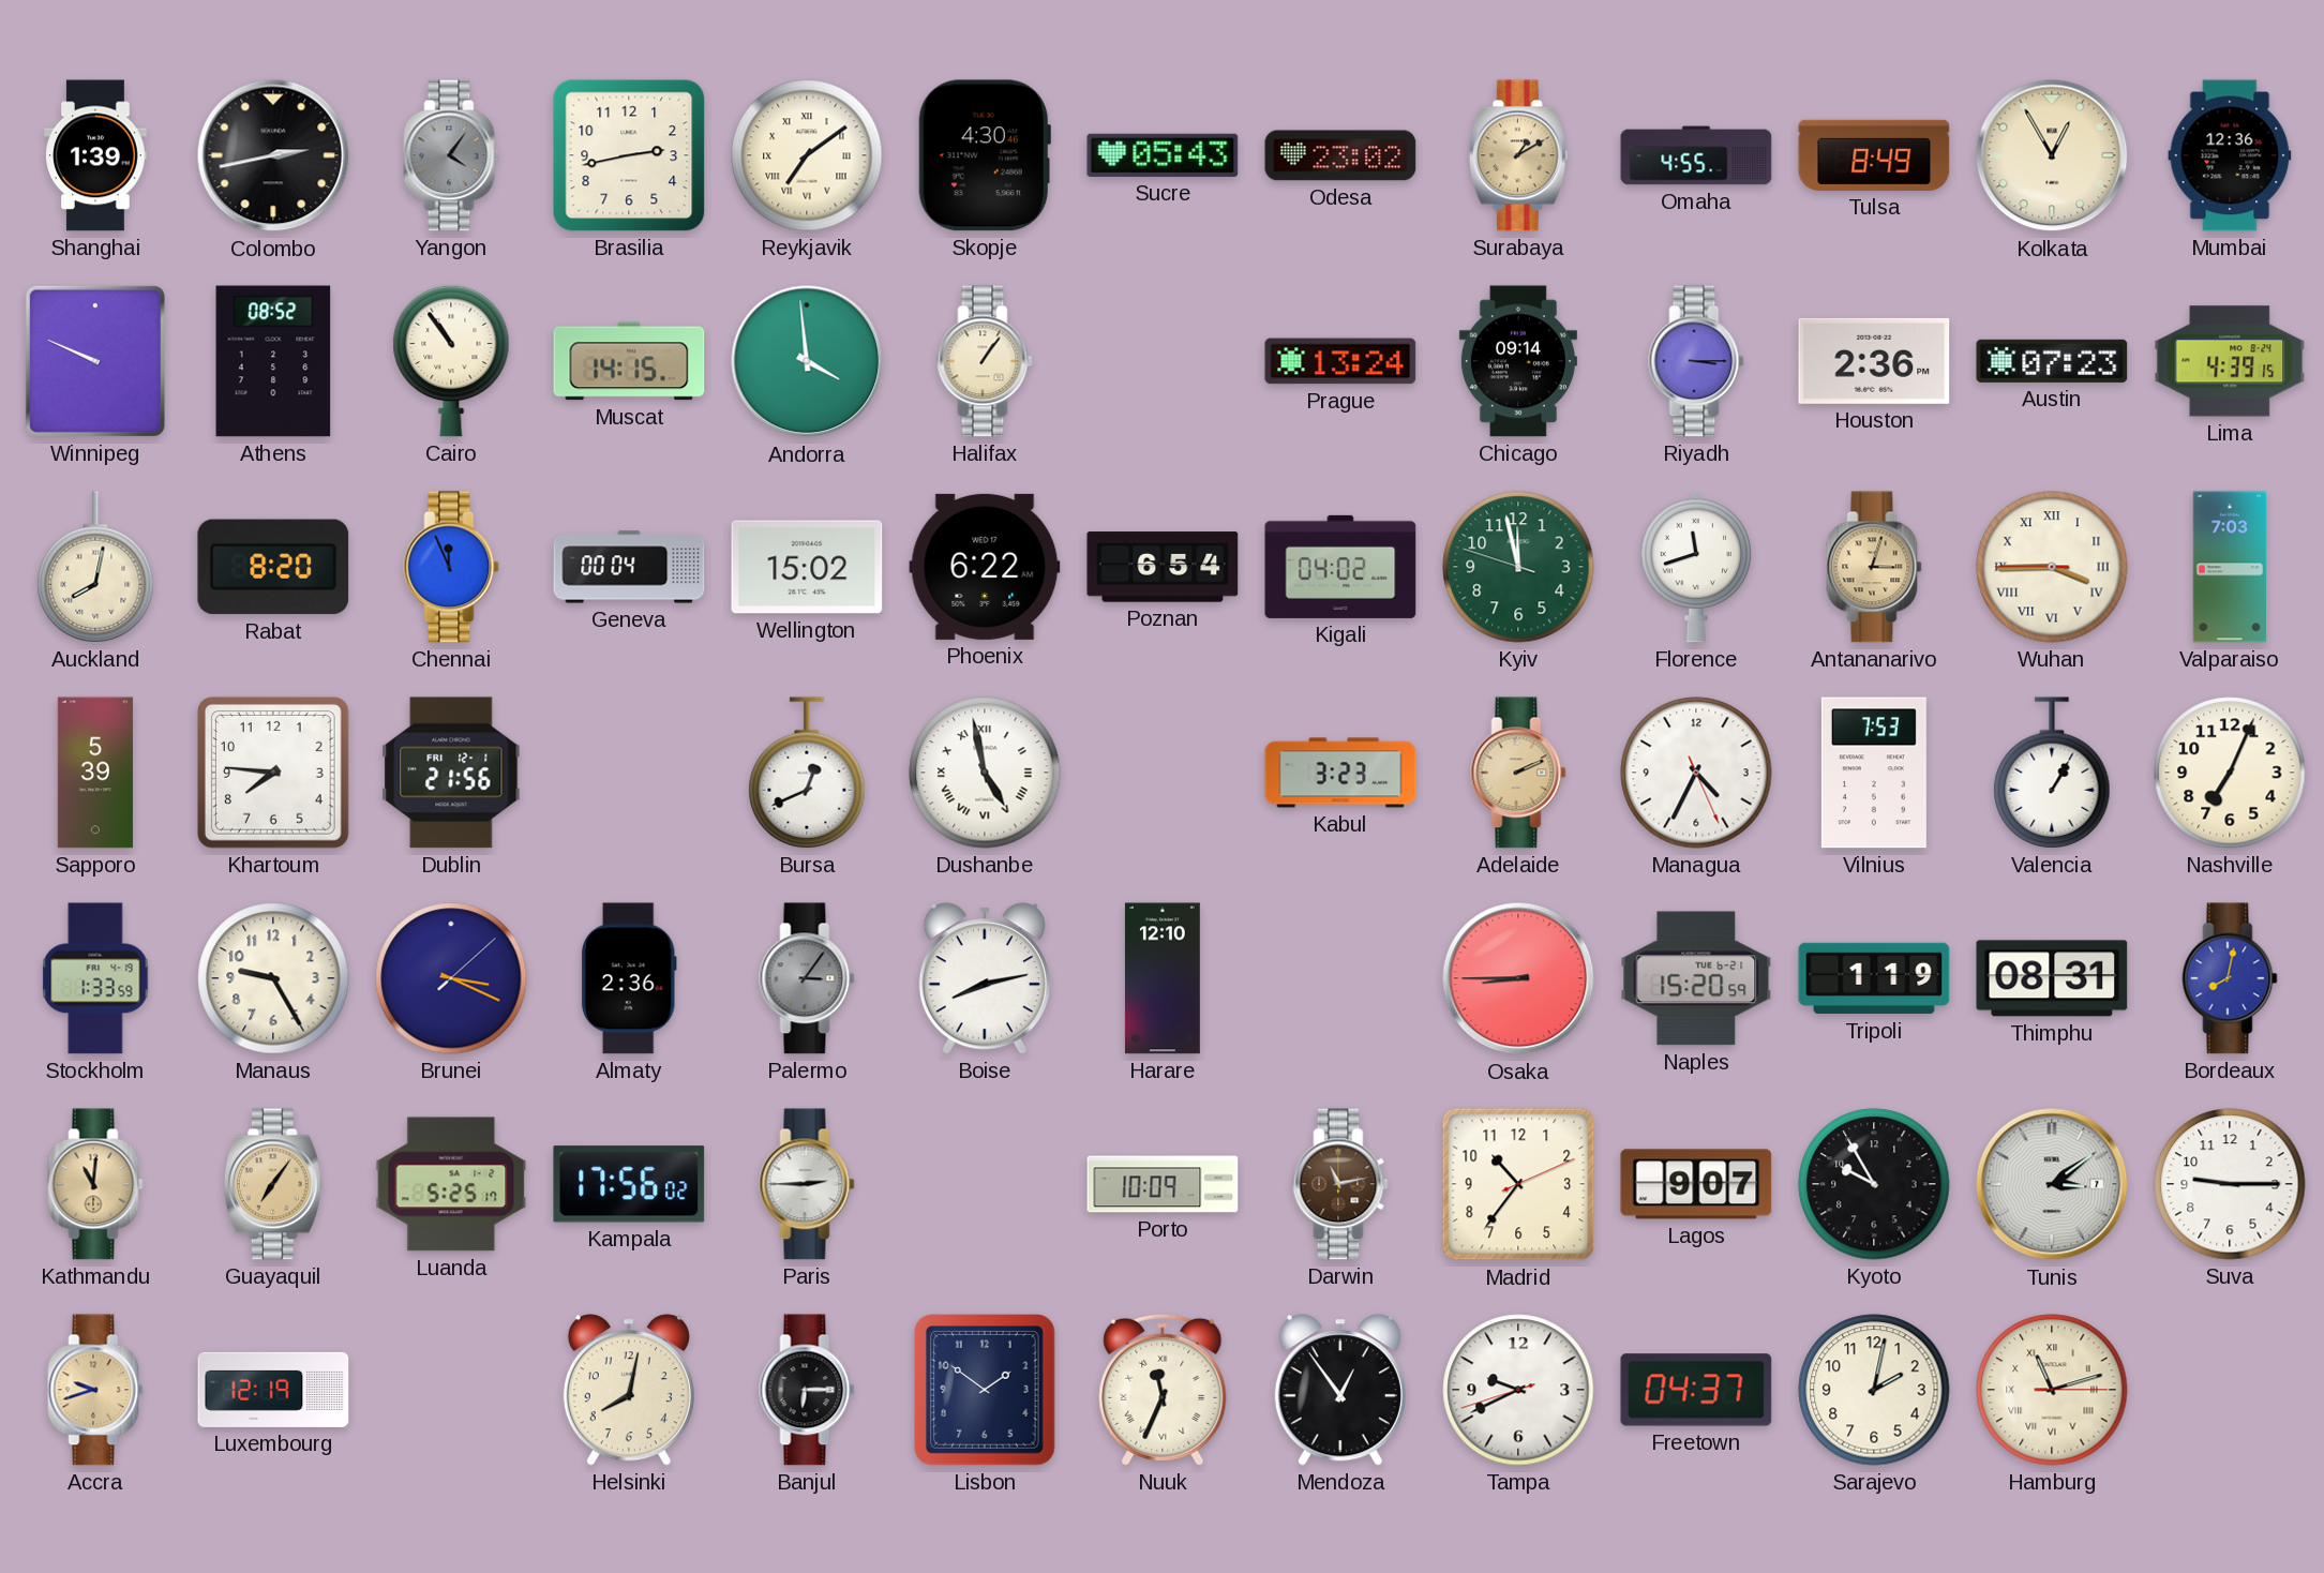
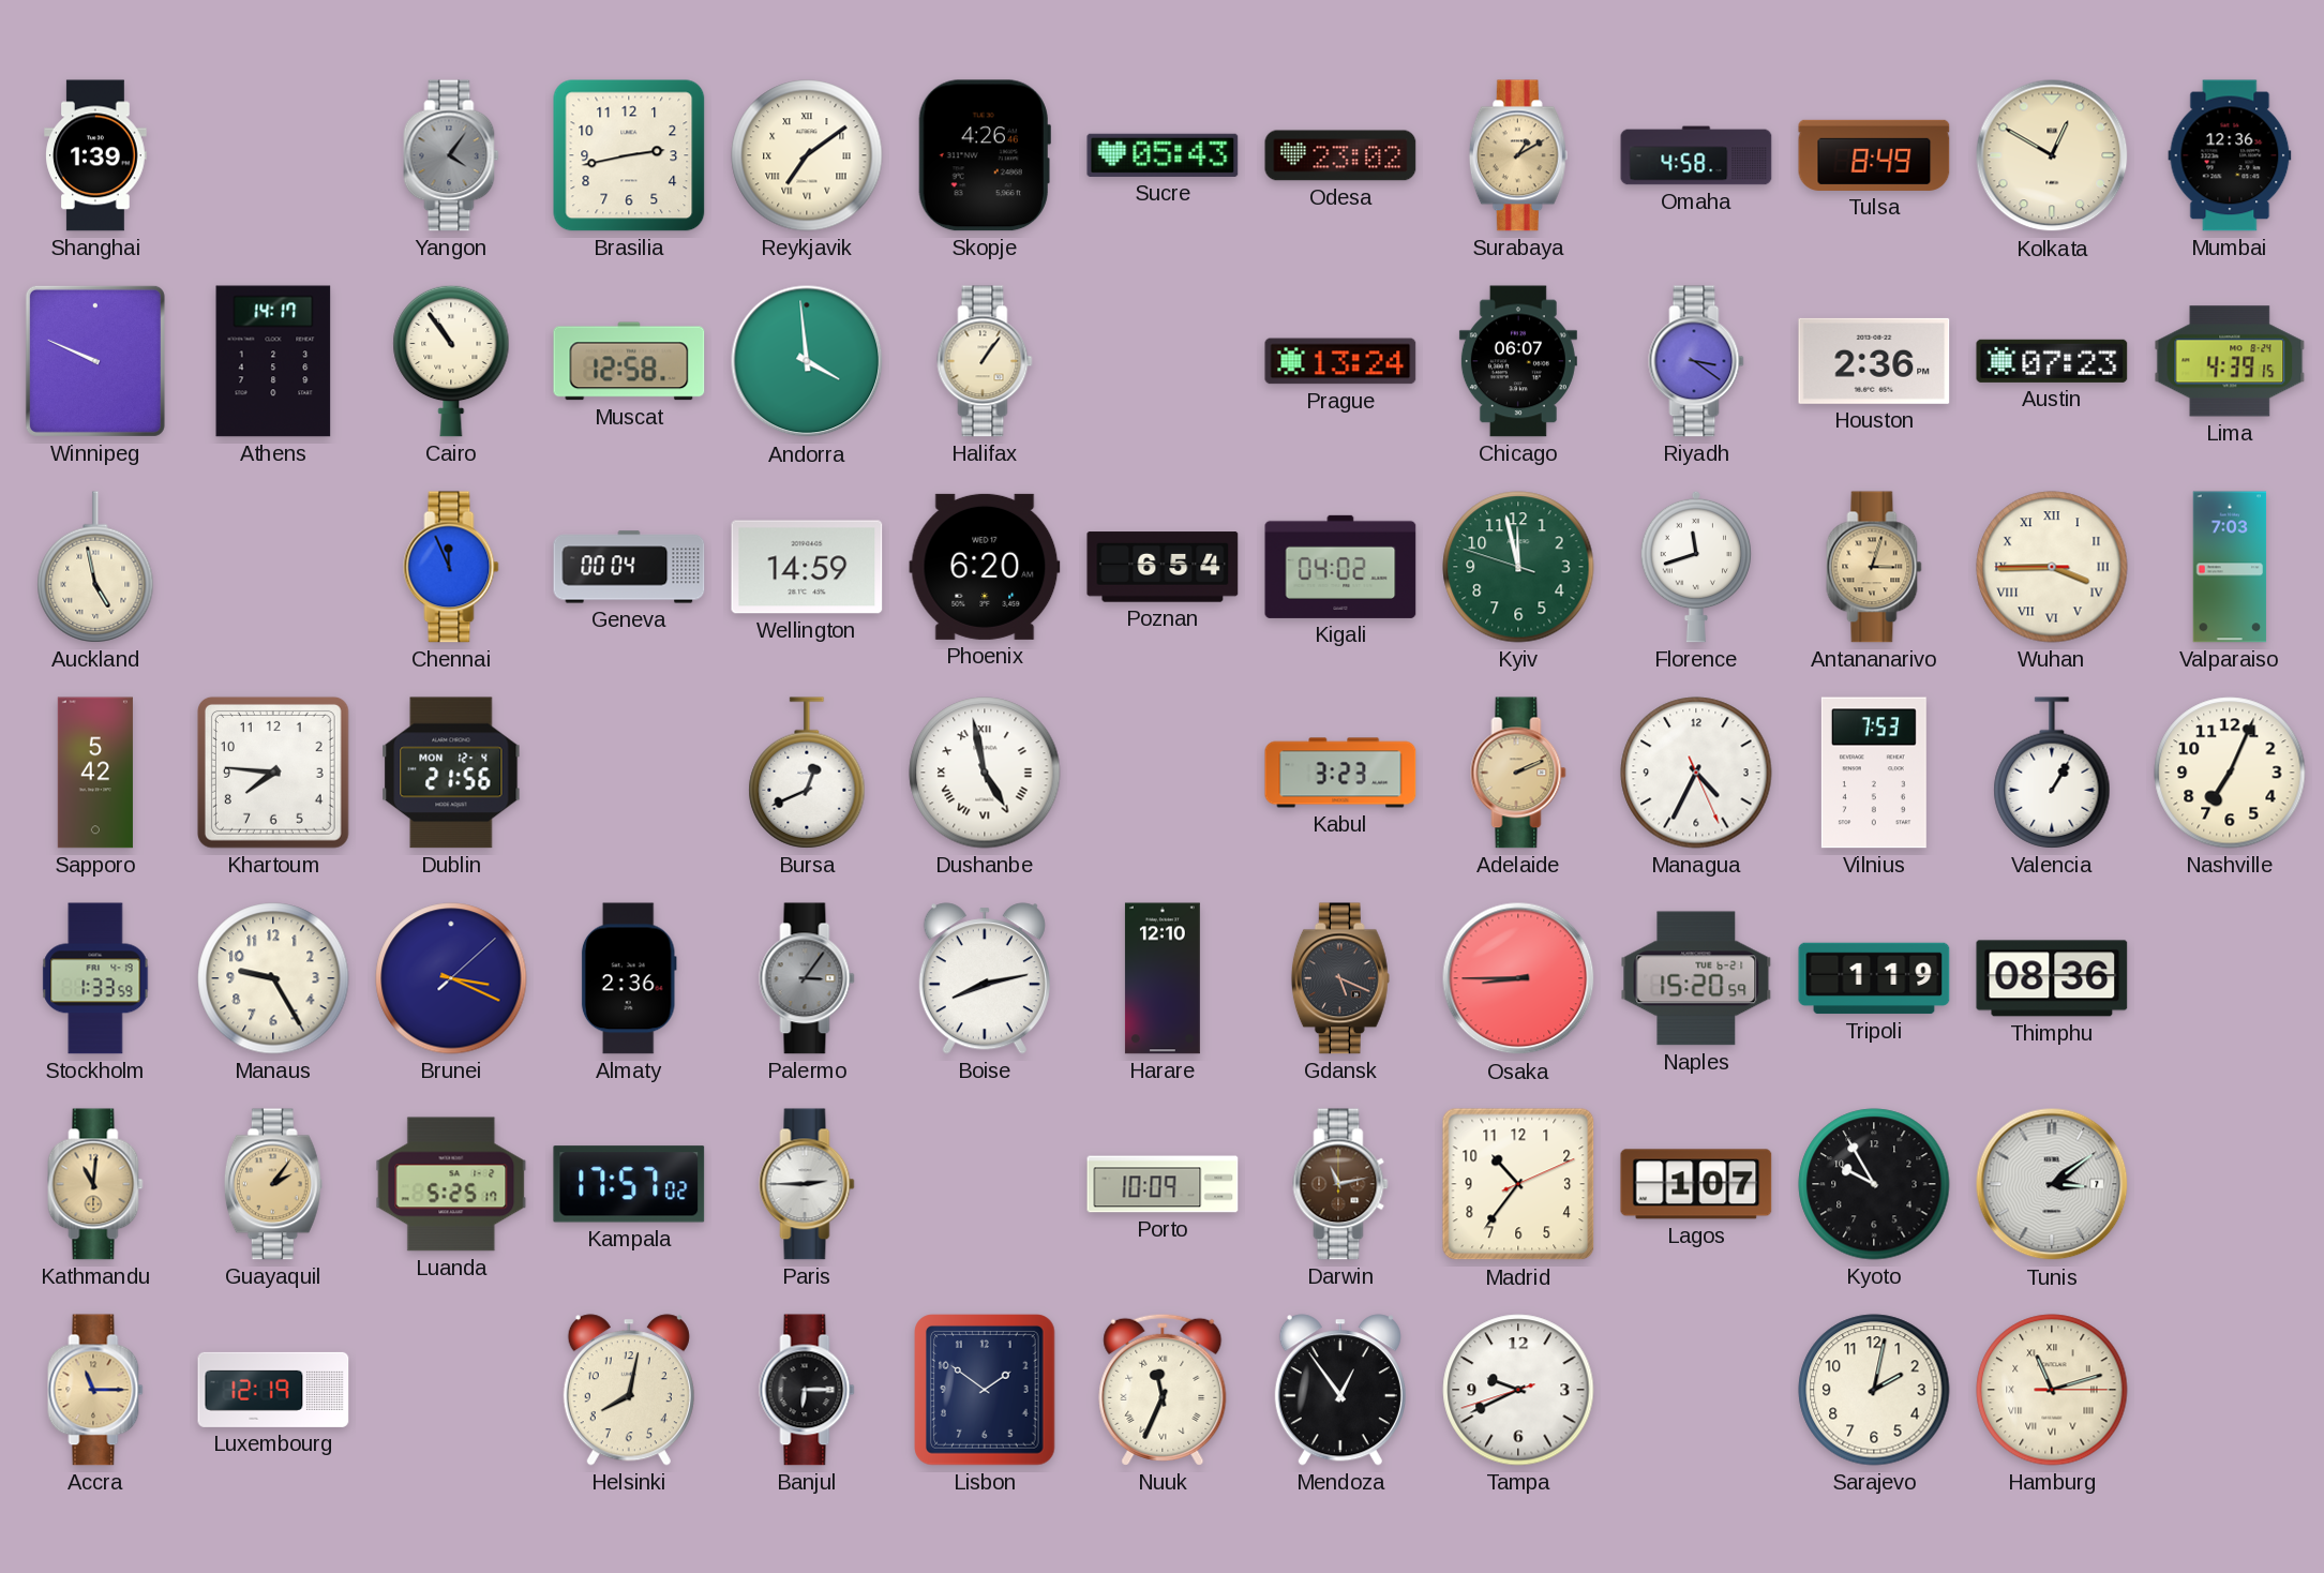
Colombo: 2:43 -> none
Skopje: 4:30 -> 4:26
Omaha: 4:55 -> 4:58
Kolkata: 12:55 -> 12:50
Athens: 08:52 -> 14:17
Muscat: 14:15 -> 12:58
Chicago: 09:14 -> 06:07
Riyadh: 3:15 -> 3:21
Auckland: 8:02 -> 4:58
Rabat: 8:20 -> none
Wellington: 15:02 -> 14:59
Phoenix: 6:22 -> 6:20
Sapporo: 5:39 -> 5:42
Dublin date: FRI 12-1 -> MON 12-4
Gdansk: none -> 5:19
Thimphu: 08:31 -> 08:36
Bordeaux: 8:02 -> none
Guayaquil: 7:06 -> 2:06
Kampala: 17:56 -> 17:57
Lagos: 9:07 -> 1:07
Suva: 9:15 -> none
Accra: 9:42 -> 11:15
Freetown: 04:37 -> none
